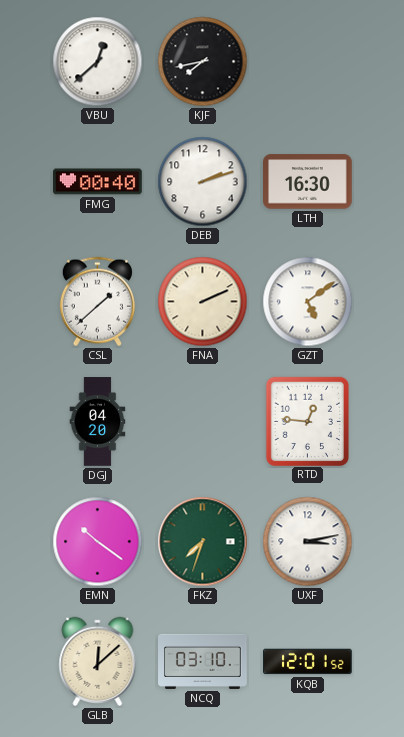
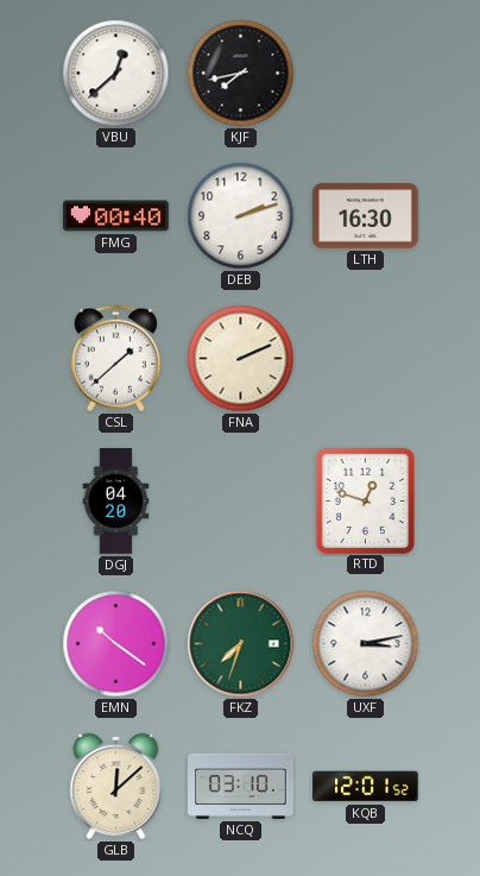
GZT: 5:09 -> none
RTD: 12:46 -> 12:48
